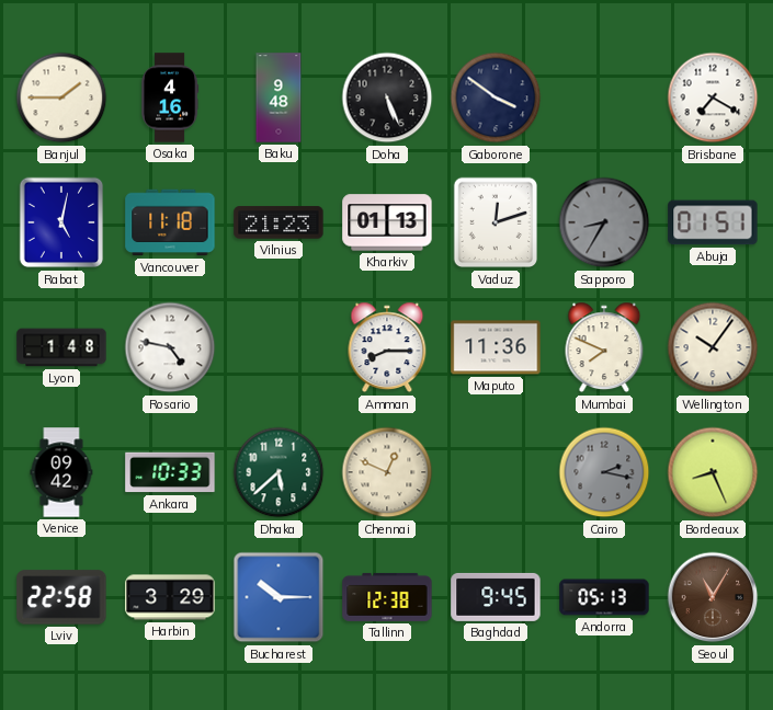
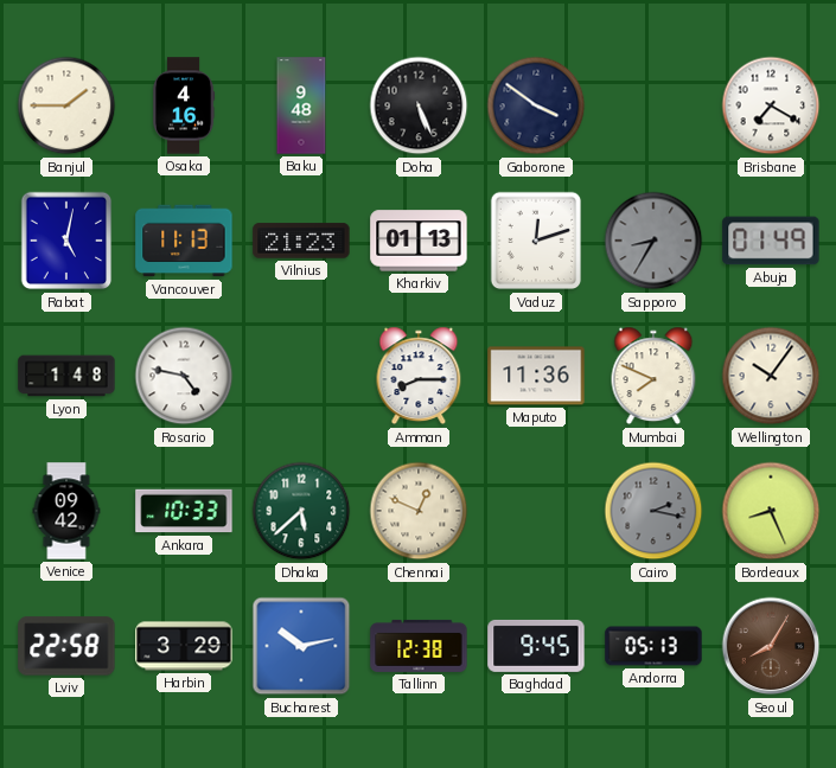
Vancouver: 11:18 -> 11:13
Abuja: 01:51 -> 01:49
Bucharest: 10:15 -> 10:13
Seoul: 11:05 -> 8:05
